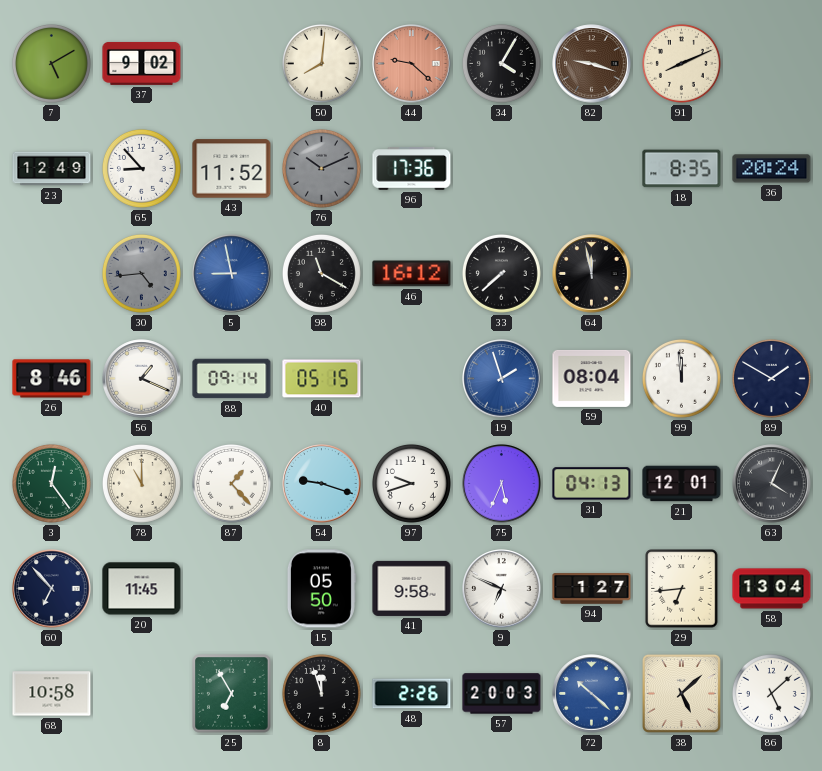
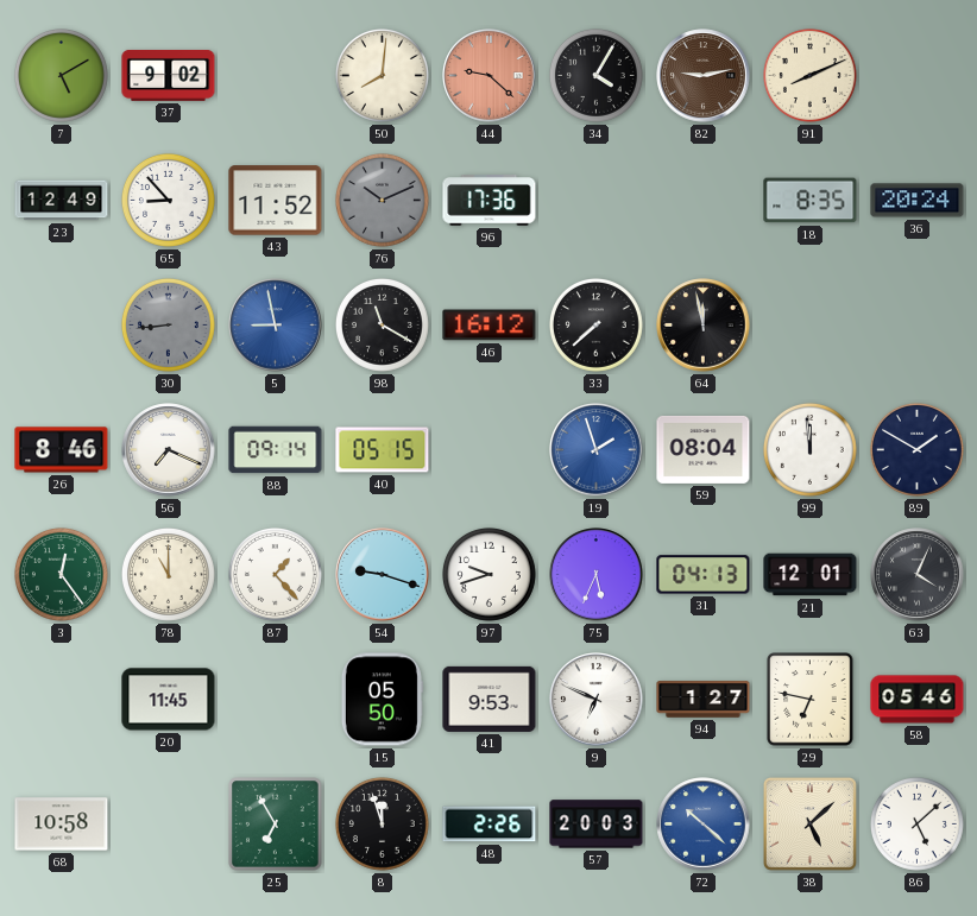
82: 9:18 -> 9:13
30: 4:44 -> 8:44
56: 1:19 -> 7:19
60: 6:53 -> none
41: 9:58 -> 9:53
29: 6:44 -> 6:47
58: 13:04 -> 05:46
